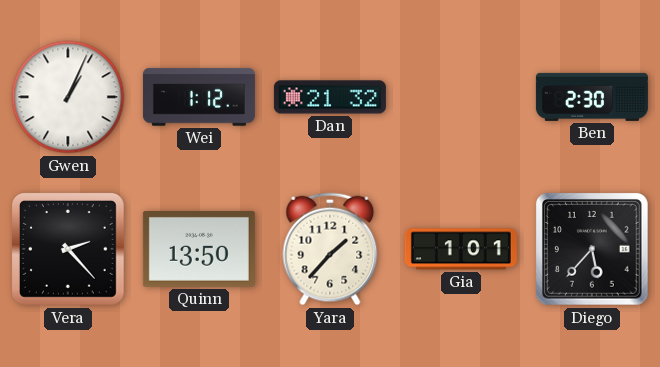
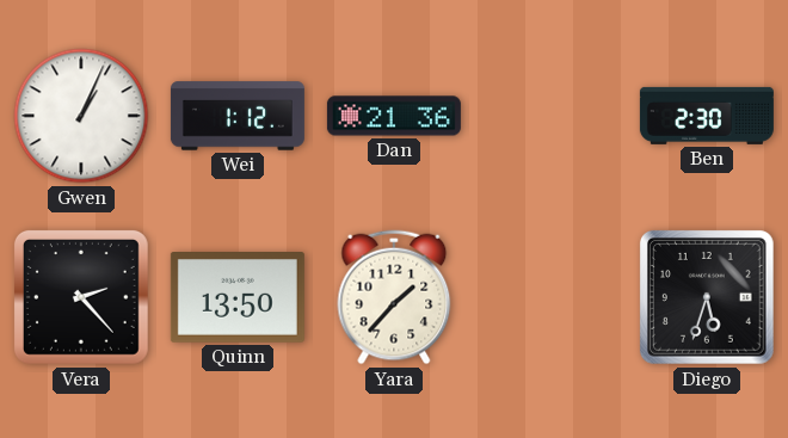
Dan: 21:32 -> 21:36
Gia: 1:01 -> none
Diego: 5:37 -> 5:33
